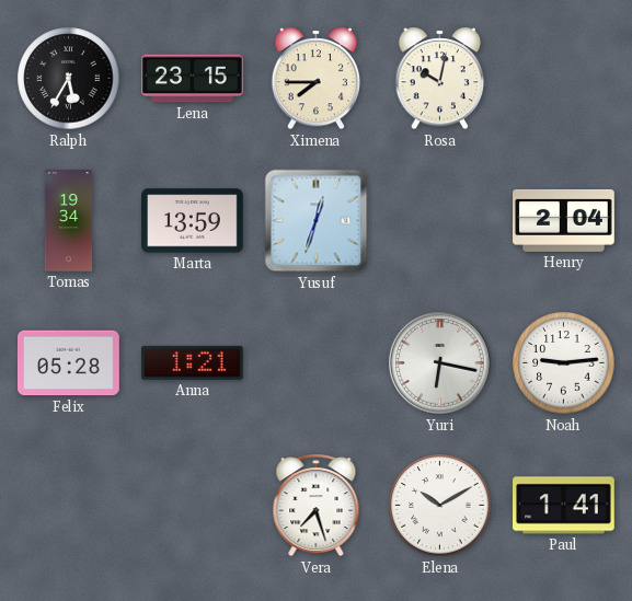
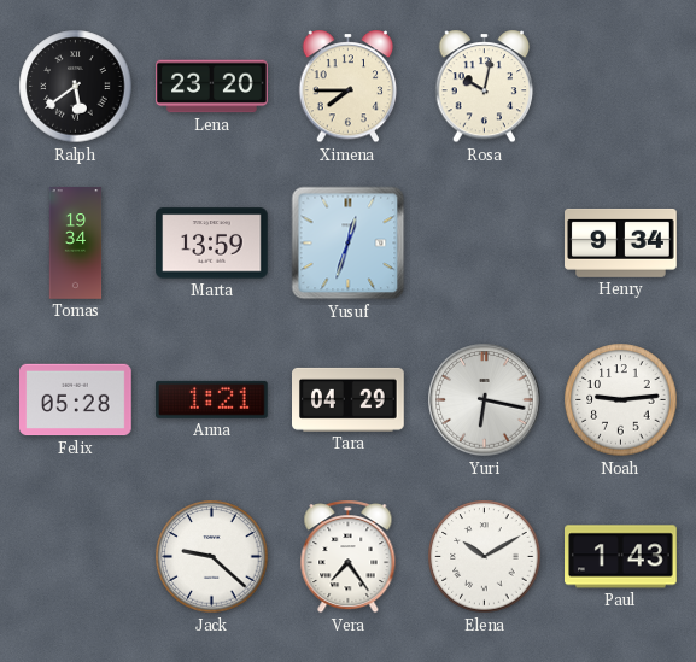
Ralph: 5:35 -> 5:39
Lena: 23:15 -> 23:20
Henry: 2:04 -> 9:34
Tara: none -> 04:29
Jack: none -> 9:22
Vera: 7:27 -> 7:24
Paul: 1:41 -> 1:43
